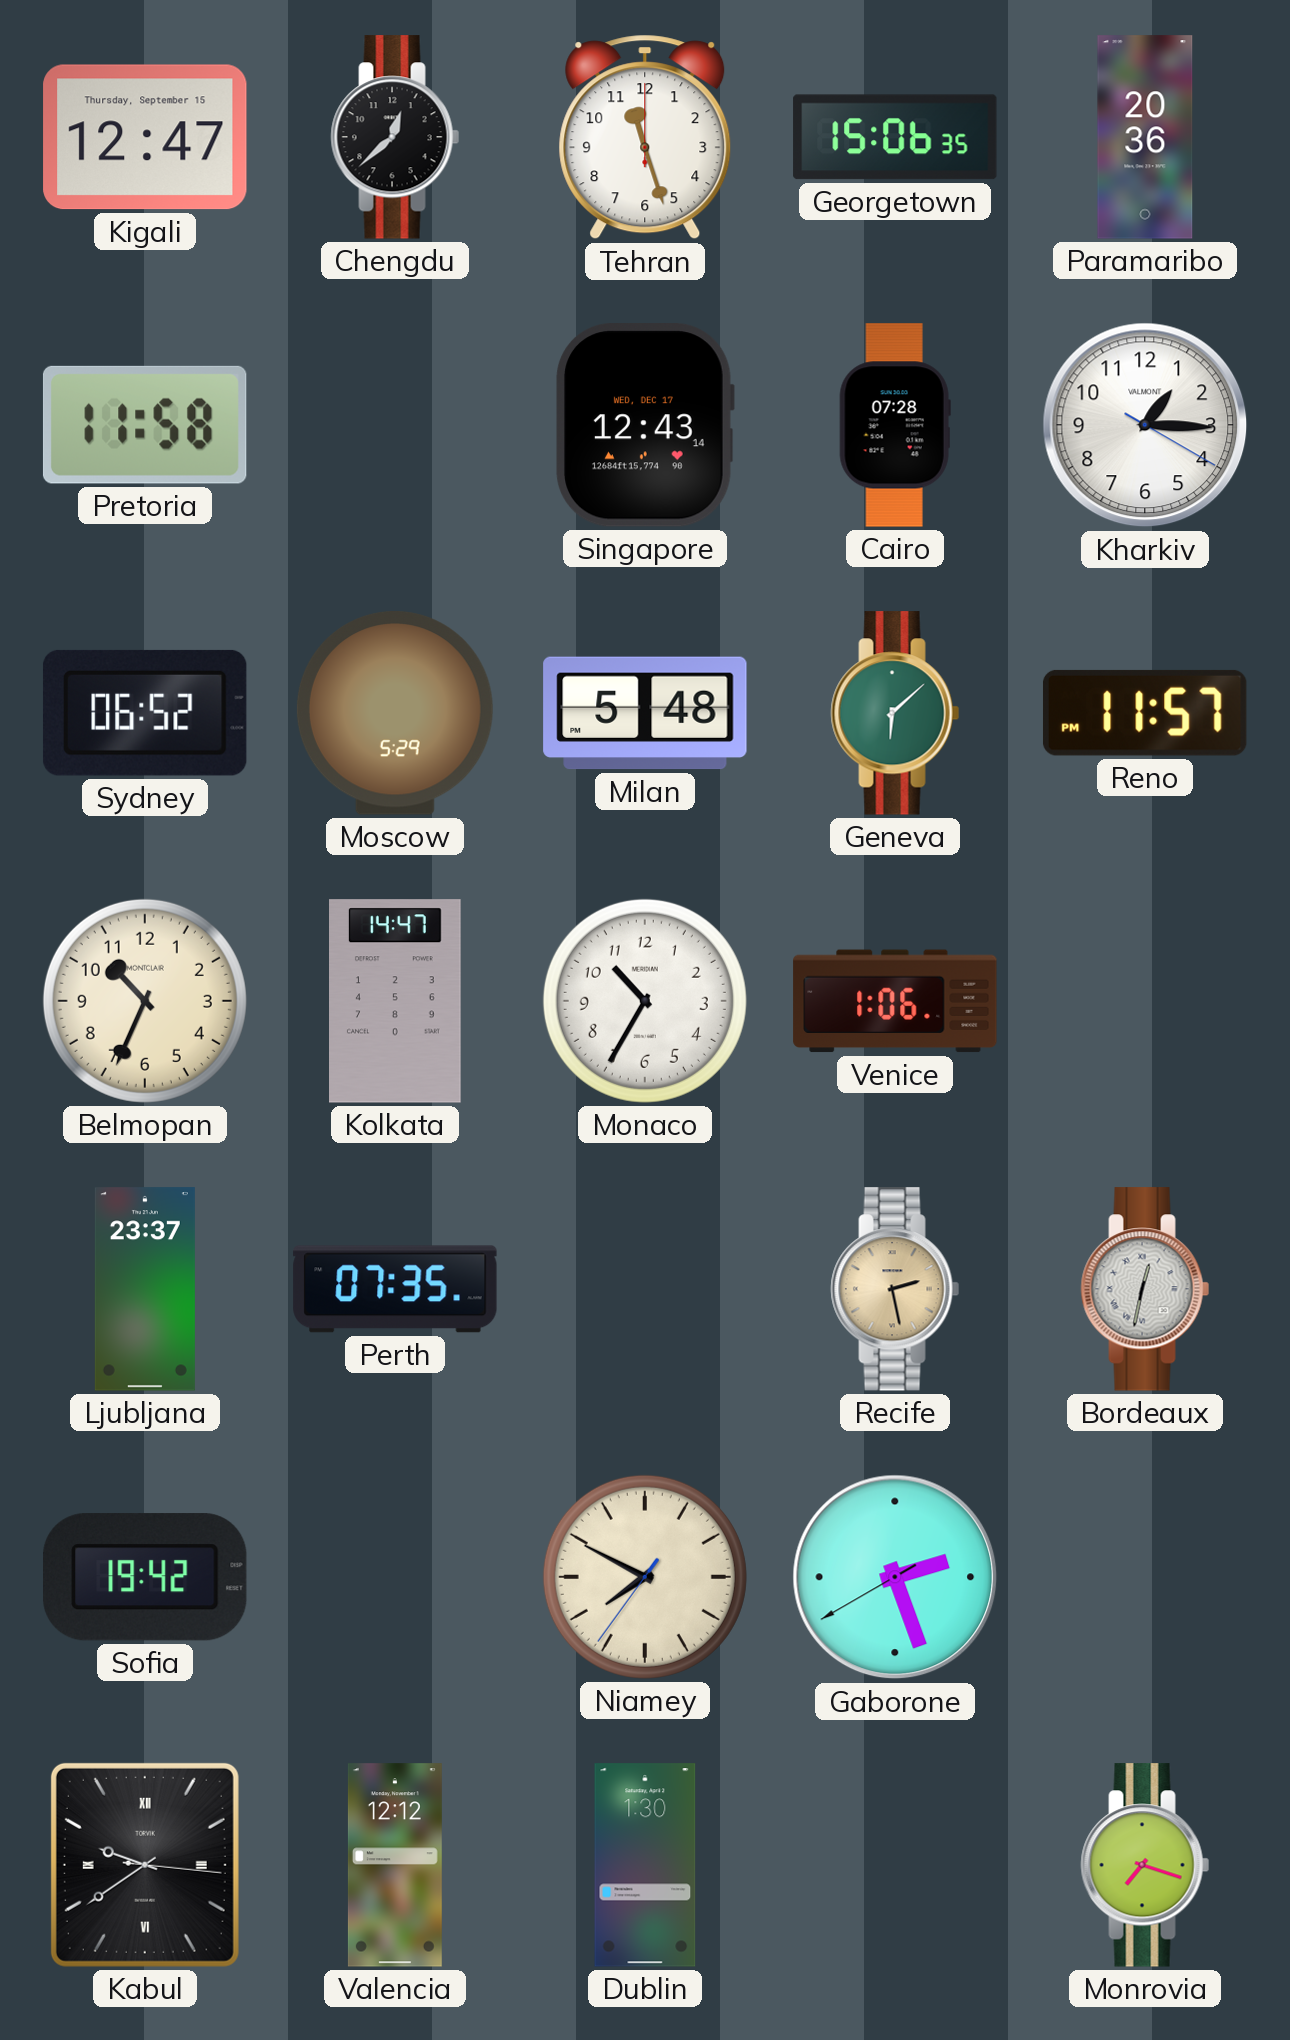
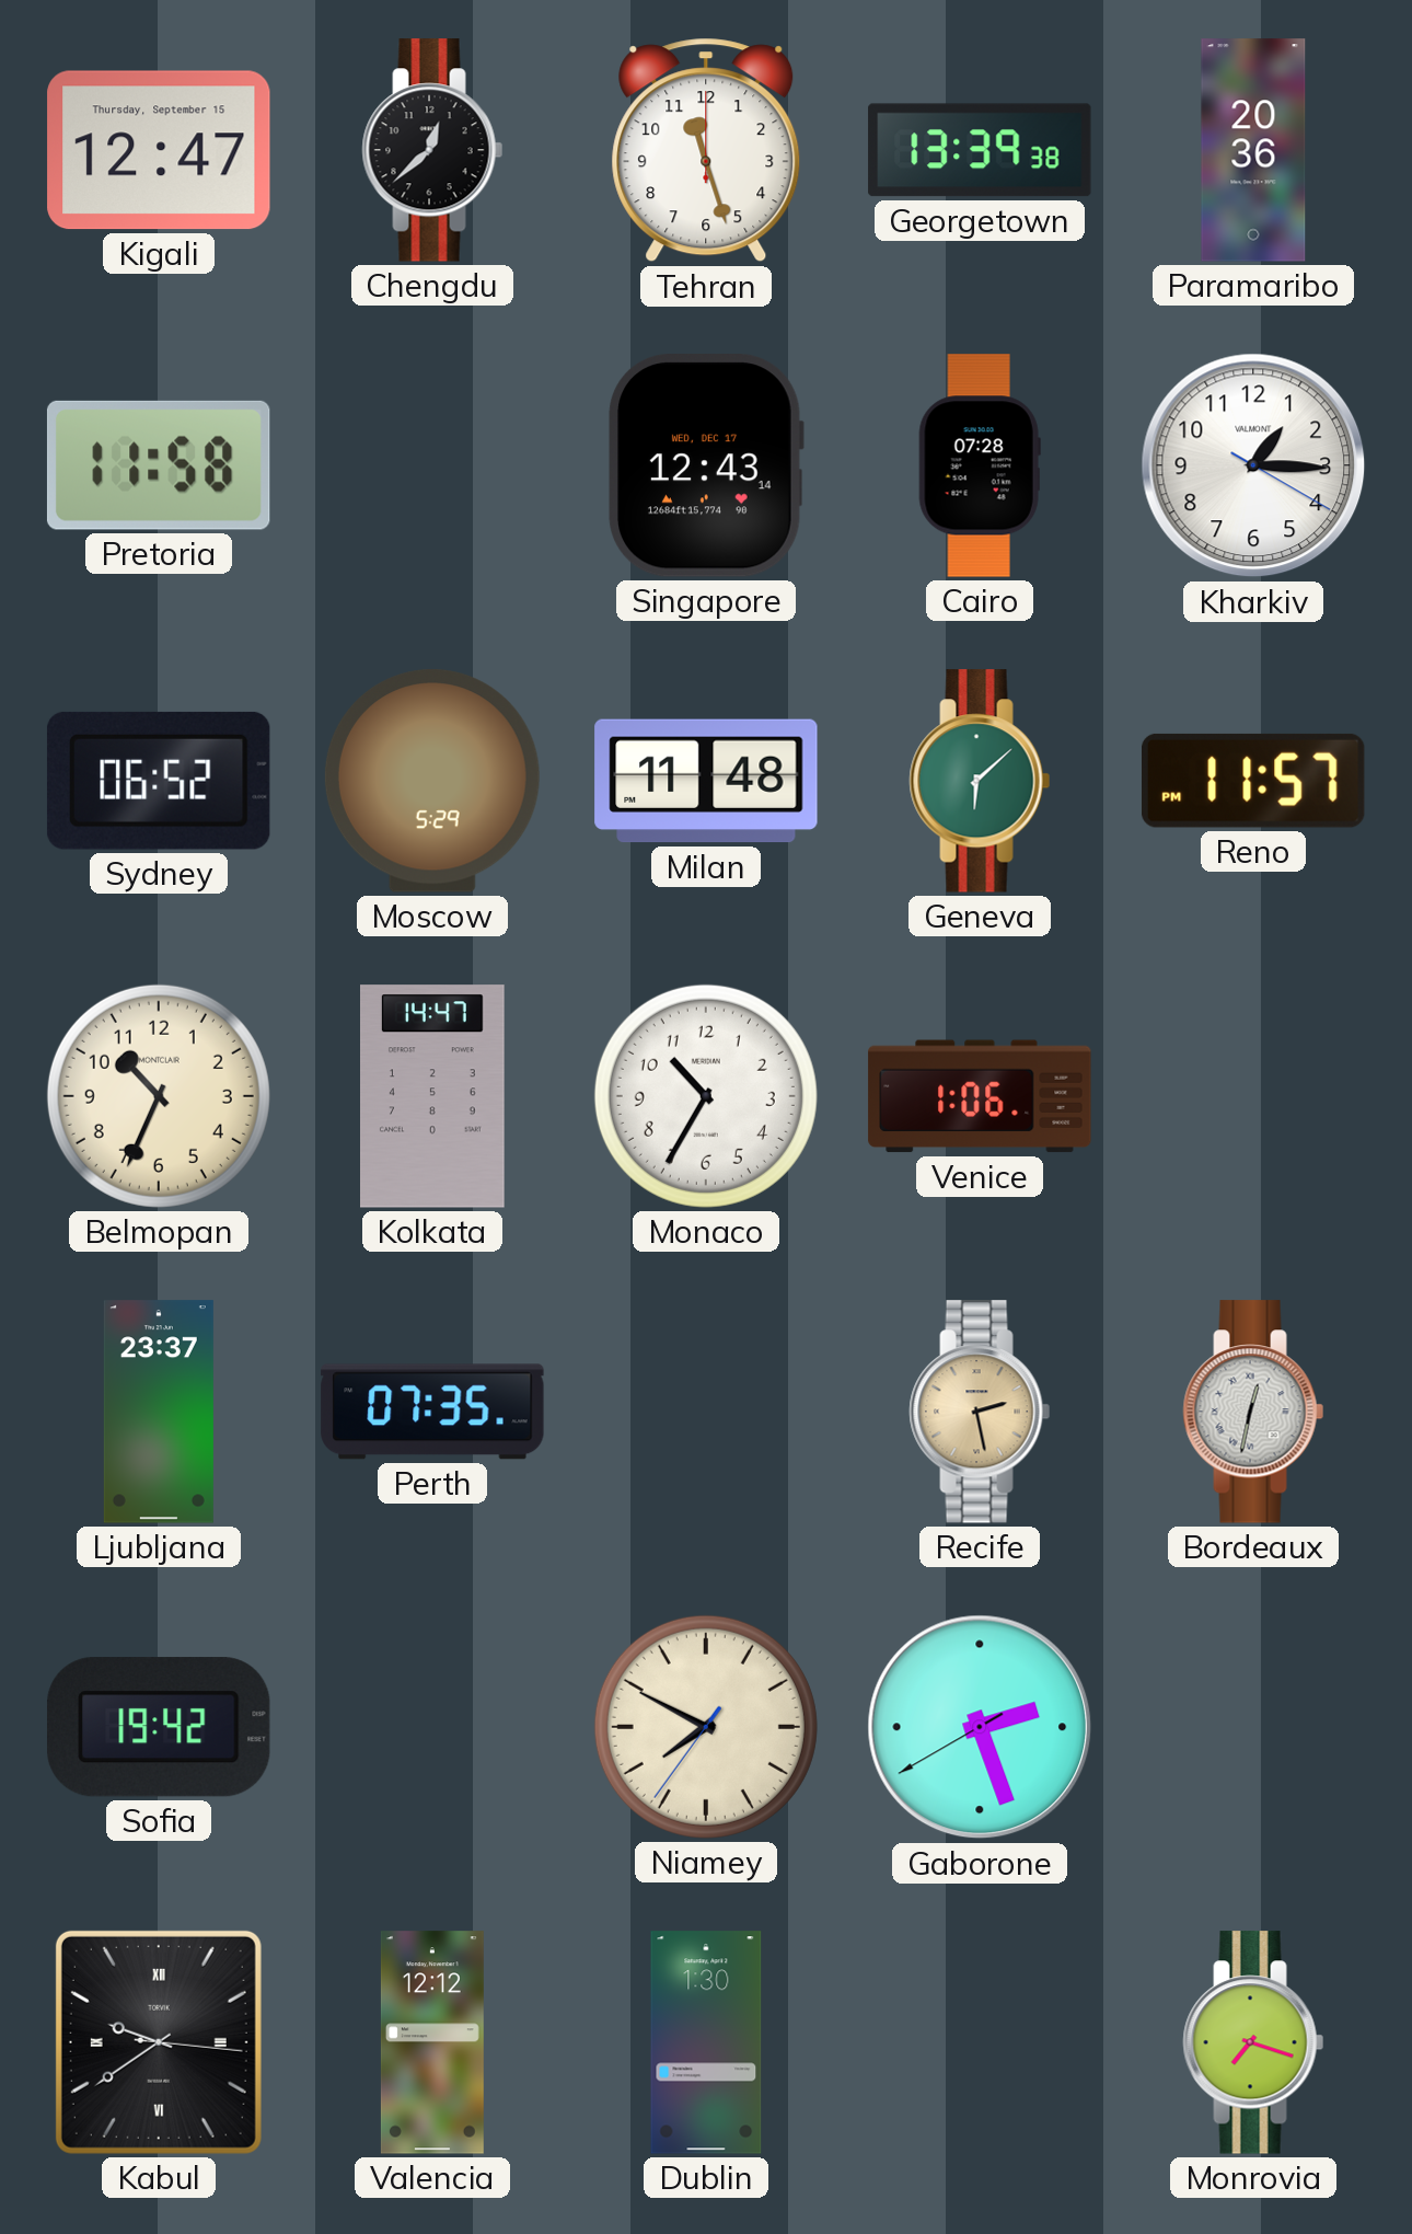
Georgetown: 15:06 -> 13:39
Milan: 5:48 -> 11:48
